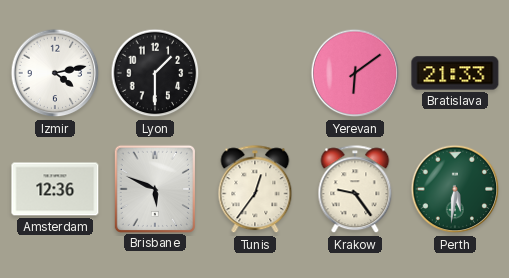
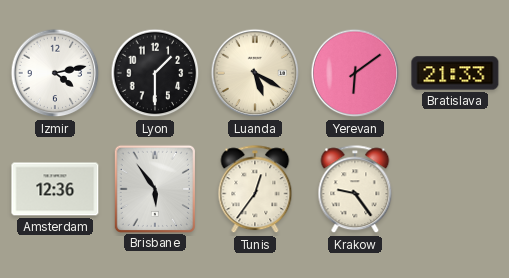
Luanda: none -> 5:20
Brisbane: 5:49 -> 5:54
Perth: 5:31 -> none
